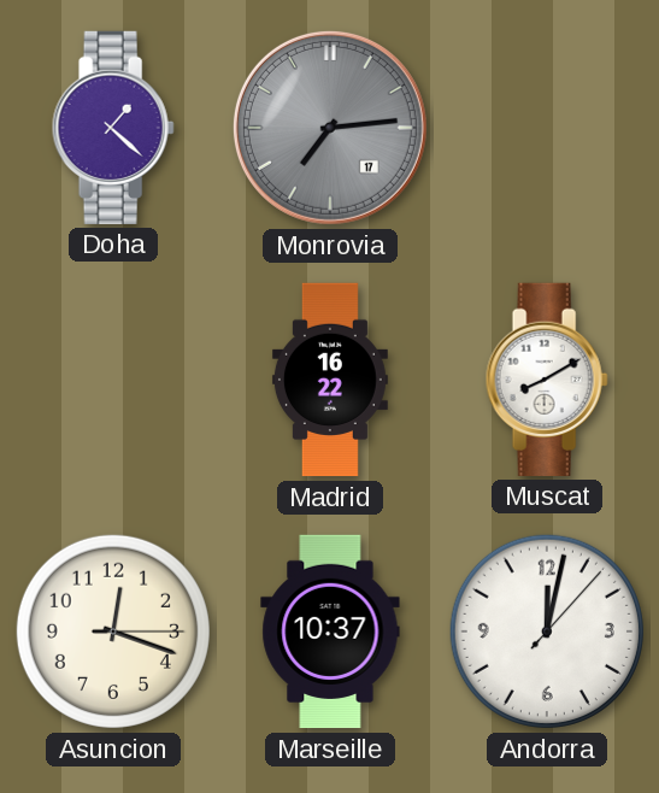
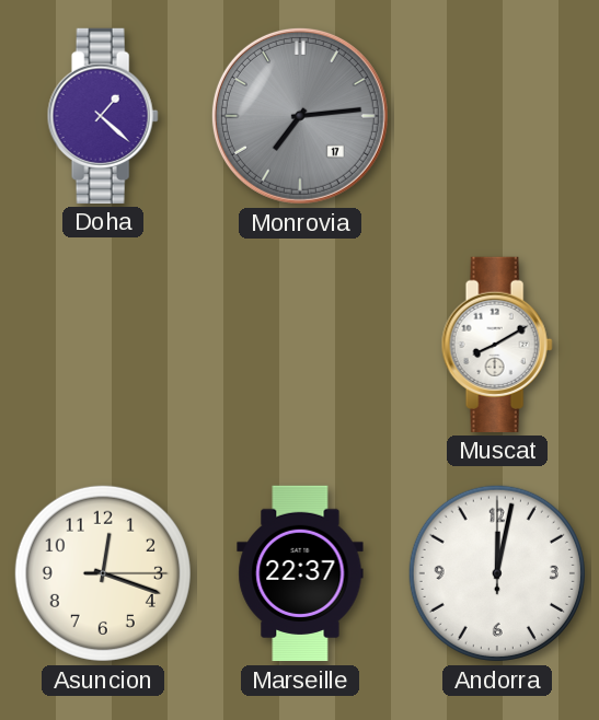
Madrid: 16:22 -> none
Marseille: 10:37 -> 22:37
Andorra: 12:02:07 -> 12:02:00
